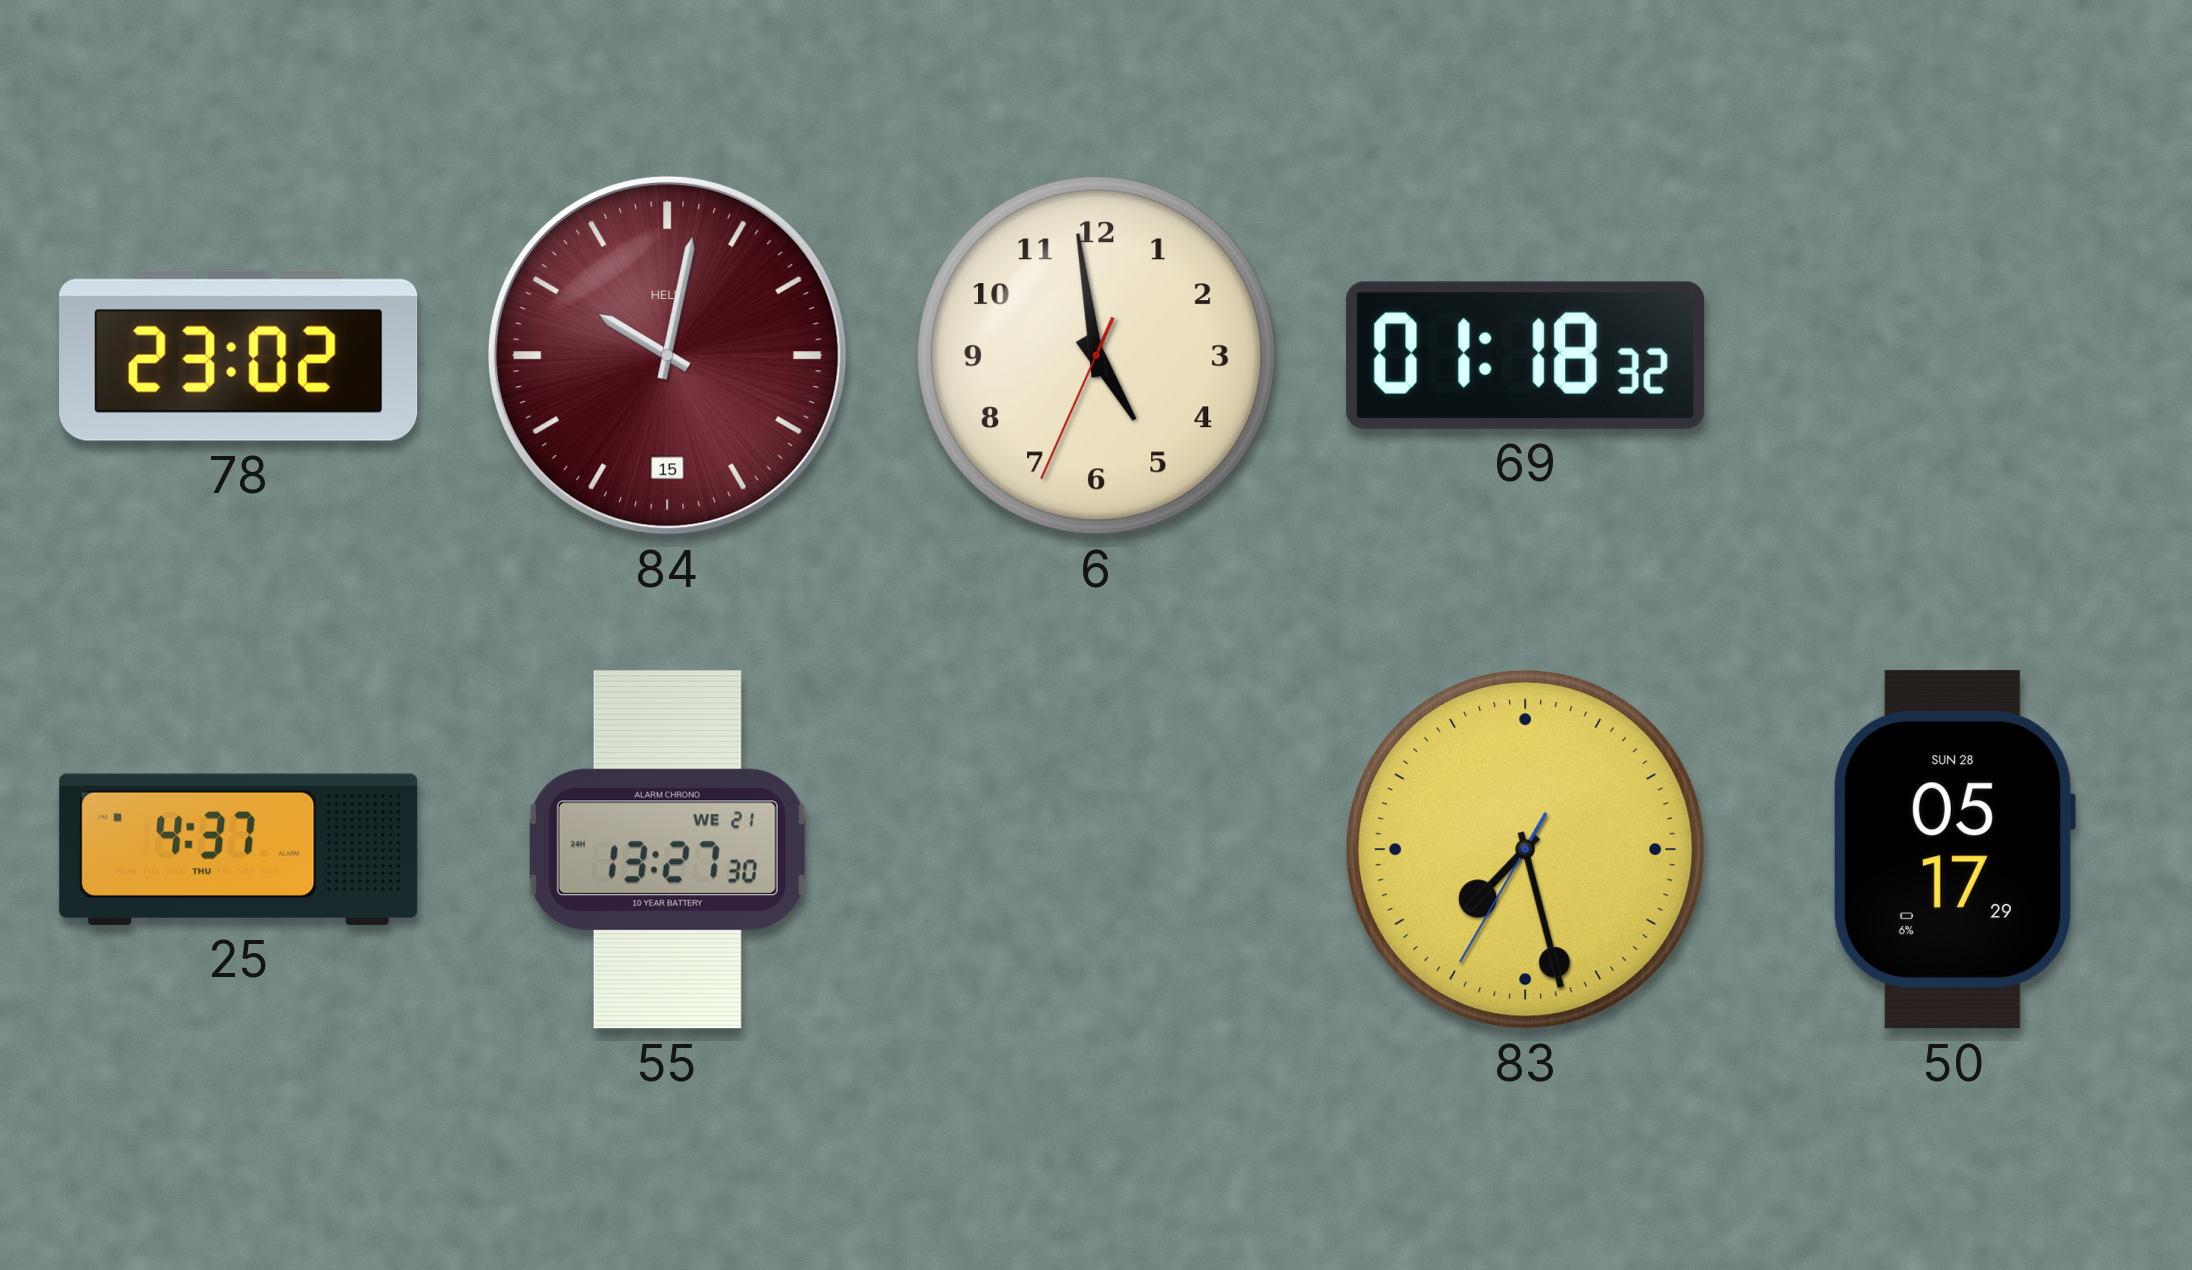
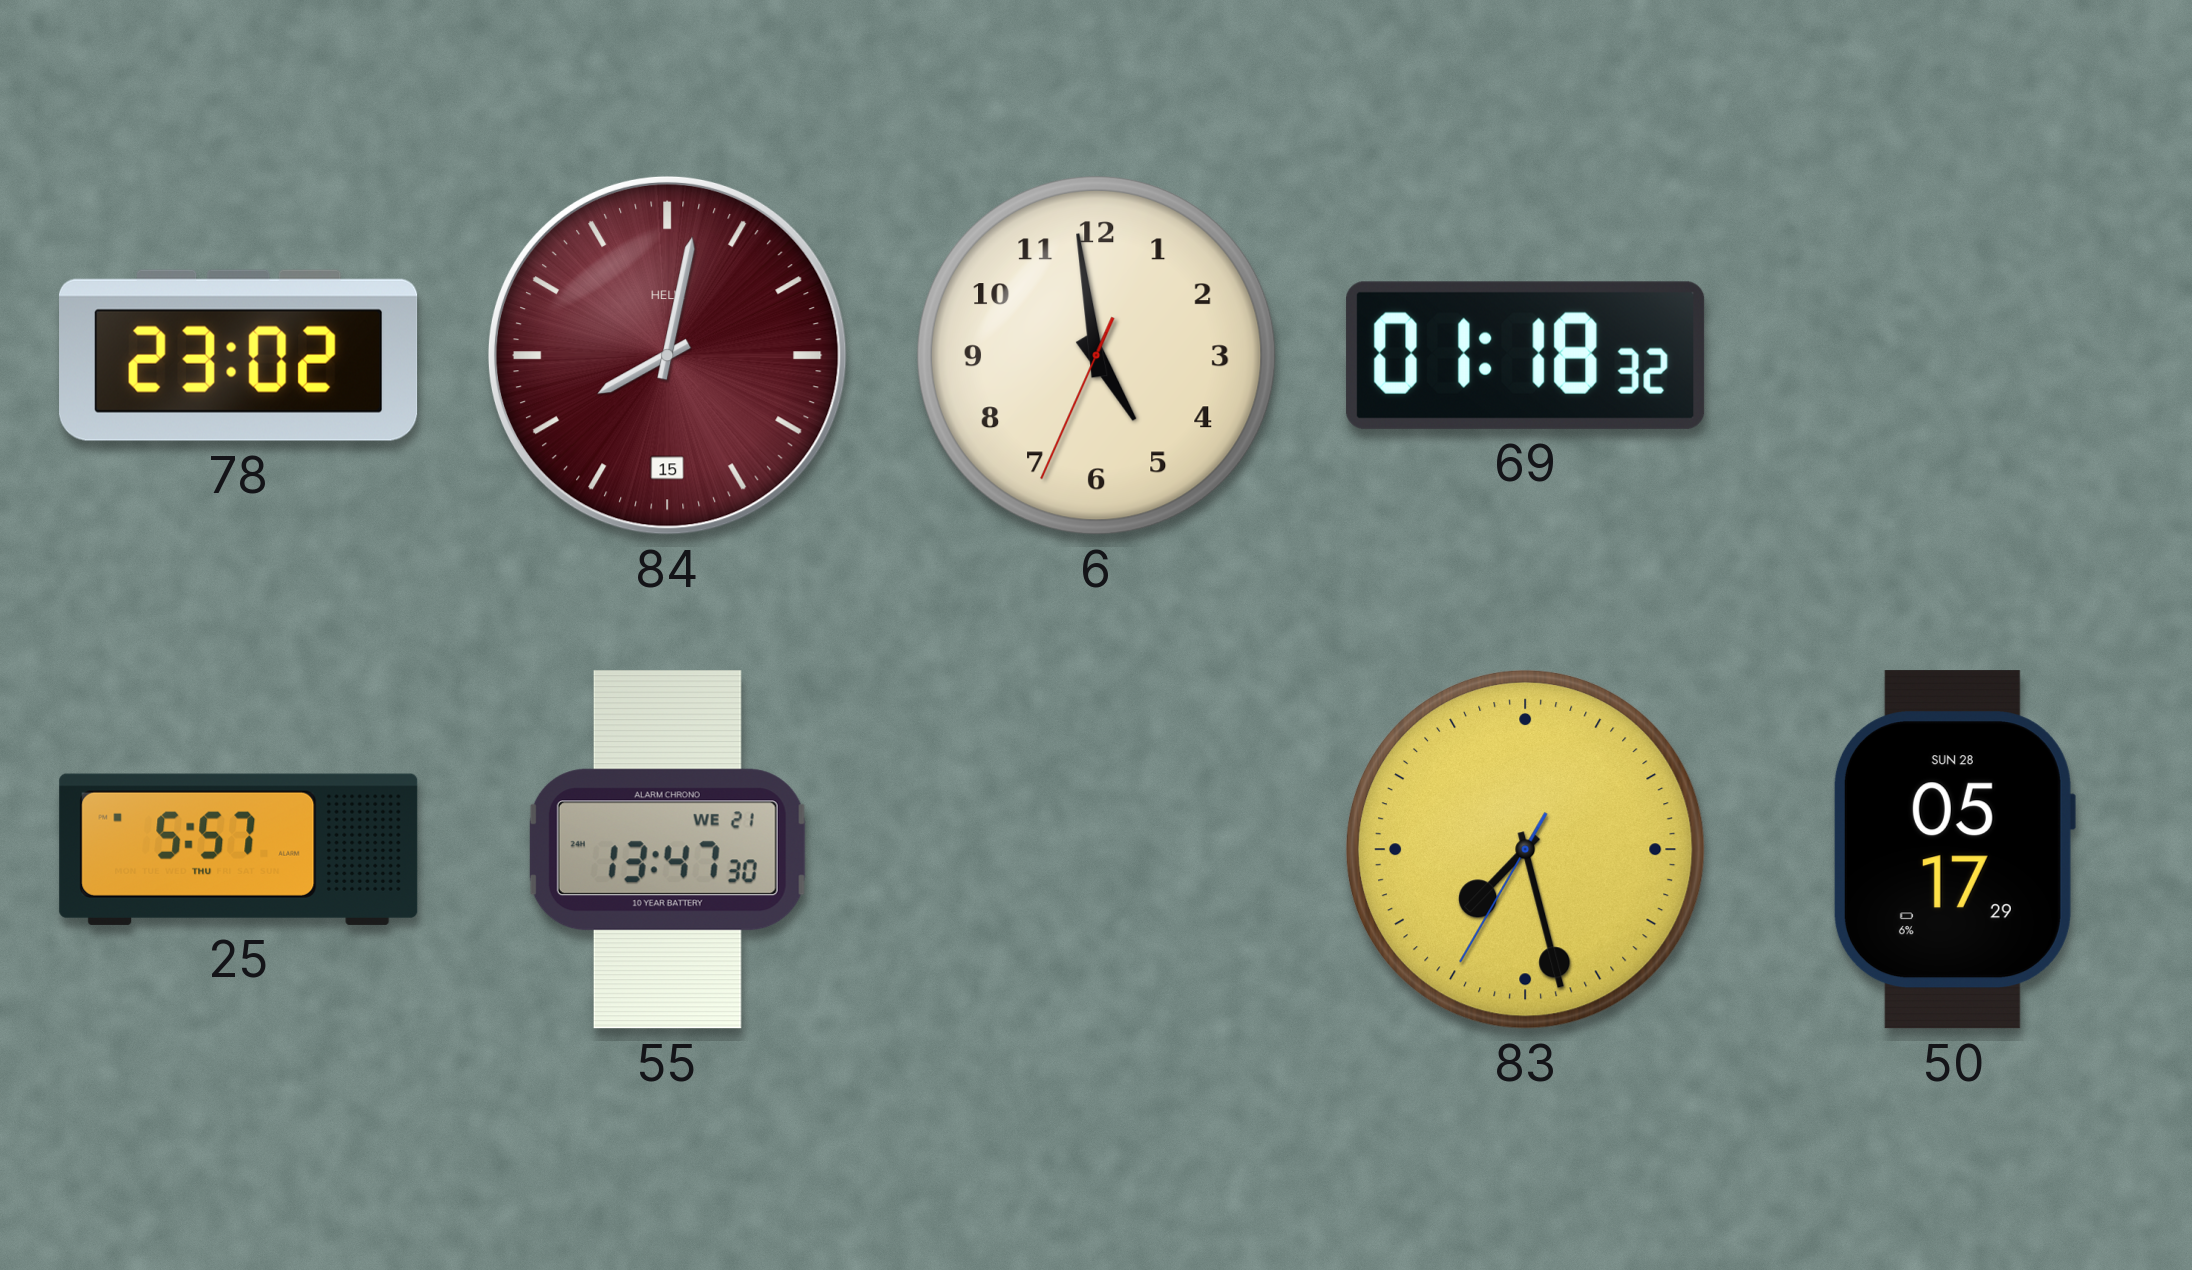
84: 10:02 -> 8:02
25: 4:37 -> 5:57
55: 13:27 -> 13:47
